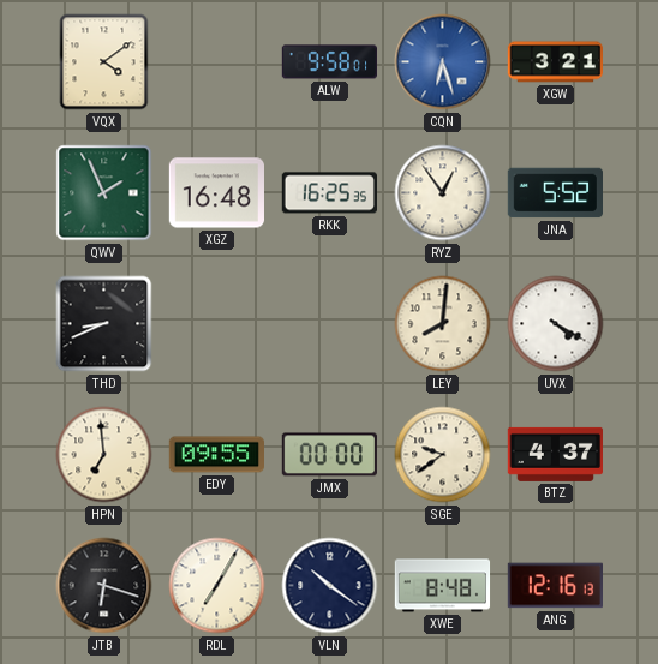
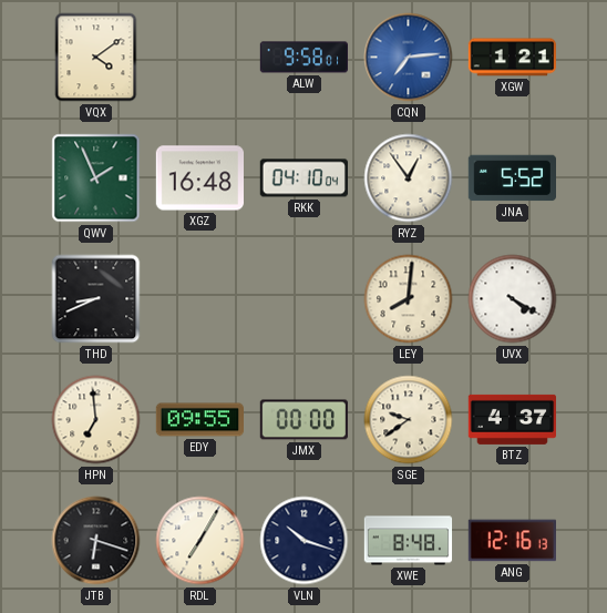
CQN: 6:27 -> 7:14
XGW: 3:21 -> 1:21
RKK: 16:25 -> 04:10
VLN: 10:21 -> 10:18
